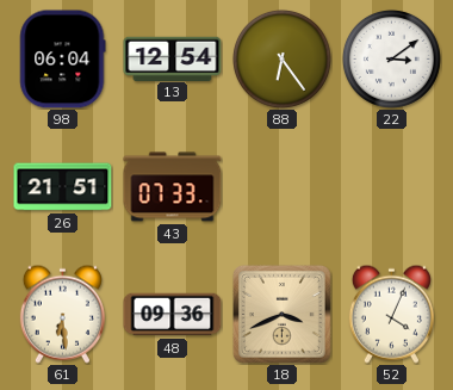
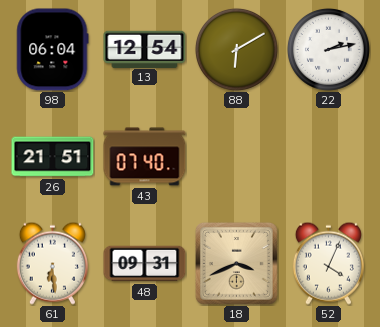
88: 6:24 -> 6:10
22: 3:09 -> 2:13
43: 07:33 -> 07:40
48: 09:36 -> 09:31
